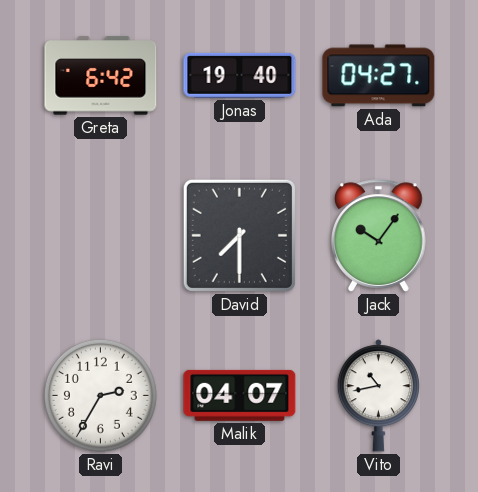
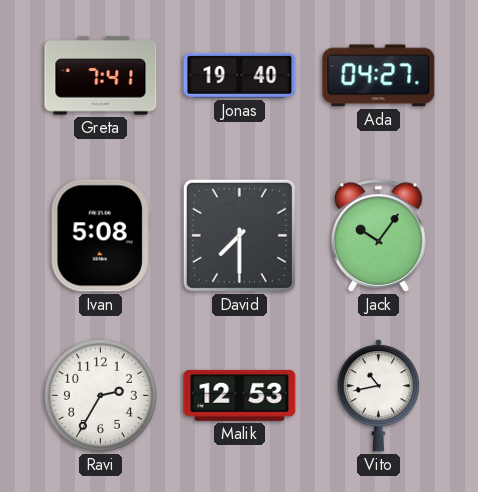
Greta: 6:42 -> 7:41
Ivan: none -> 5:08
Malik: 04:07 -> 12:53
